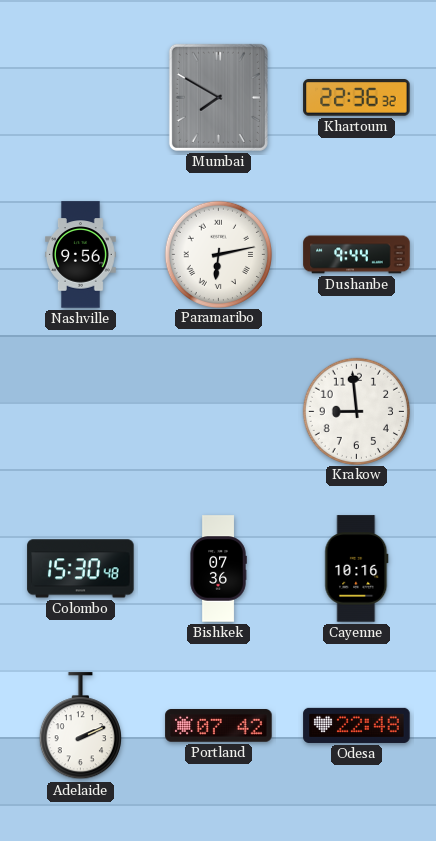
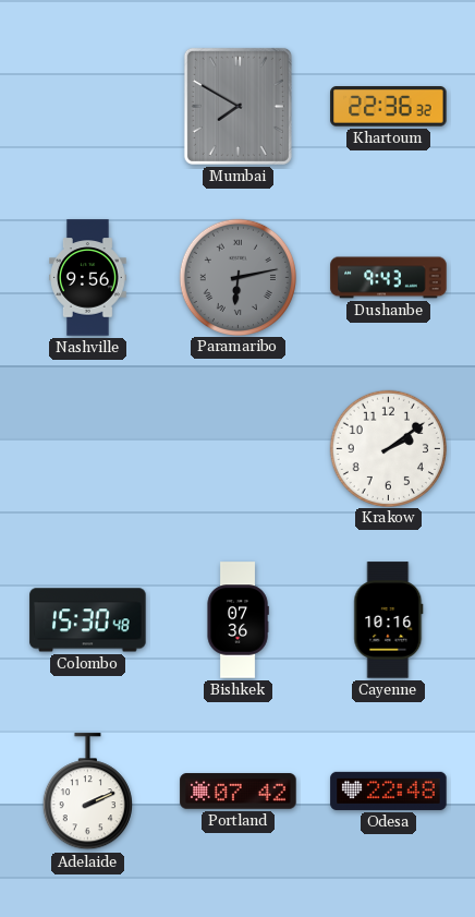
Paramaribo dial: white -> grey
Dushanbe: 9:44 -> 9:43
Krakow: 8:59 -> 2:09
